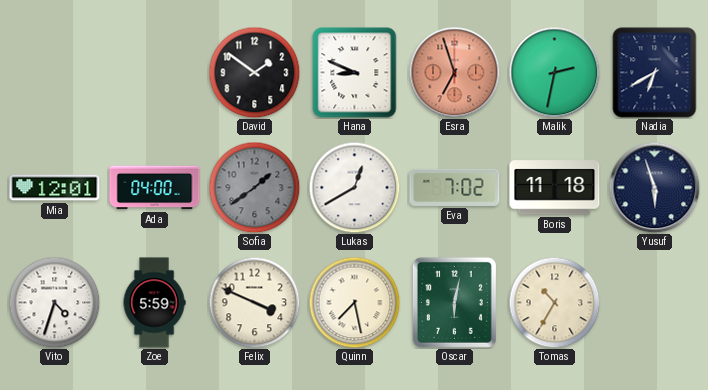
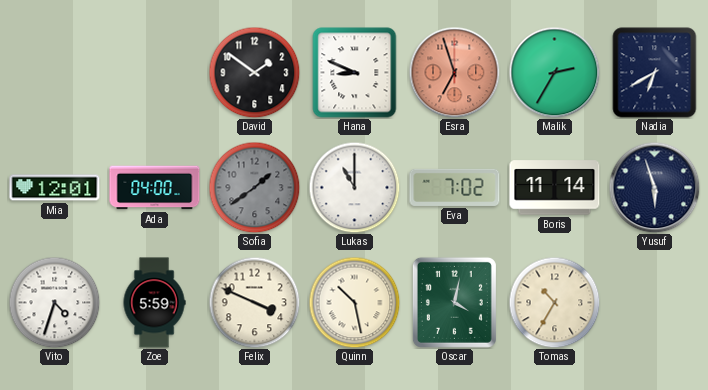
Malik: 2:32 -> 2:35
Lukas: 12:40 -> 11:00
Boris: 11:18 -> 11:14
Quinn: 7:28 -> 10:28
Oscar: 6:02 -> 4:02
